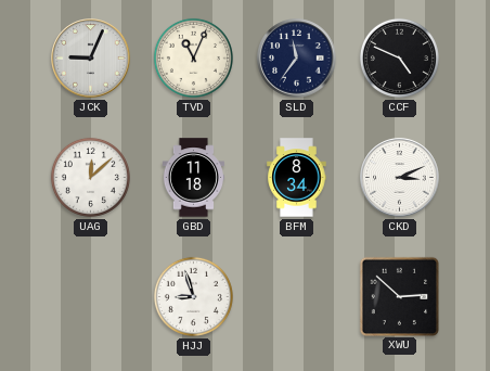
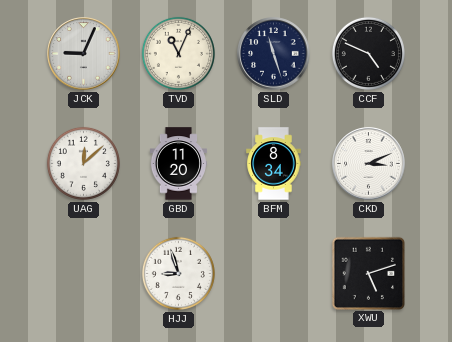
SLD: 11:36 -> 11:27
GBD: 11:18 -> 11:20
XWU: 2:52 -> 5:12
